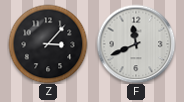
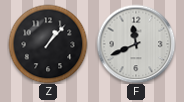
Z: 3:07 -> 1:07
